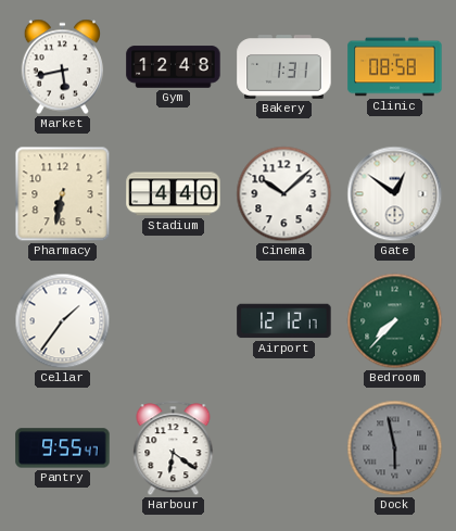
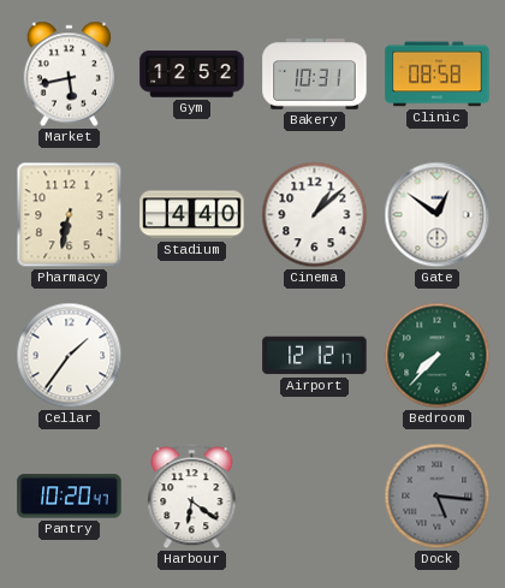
Gym: 12:48 -> 12:52
Bakery: 1:31 -> 10:31
Cinema: 10:08 -> 1:08
Pantry: 9:55 -> 10:20
Dock: 5:58 -> 5:16
